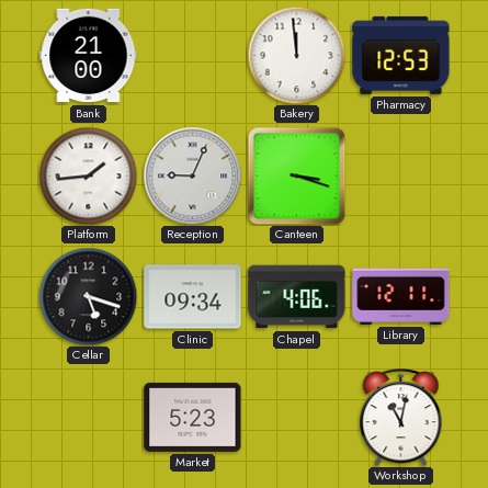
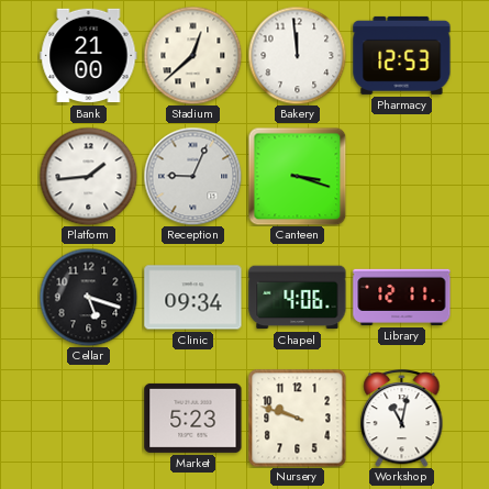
Stadium: none -> 12:38
Nursery: none -> 9:48
